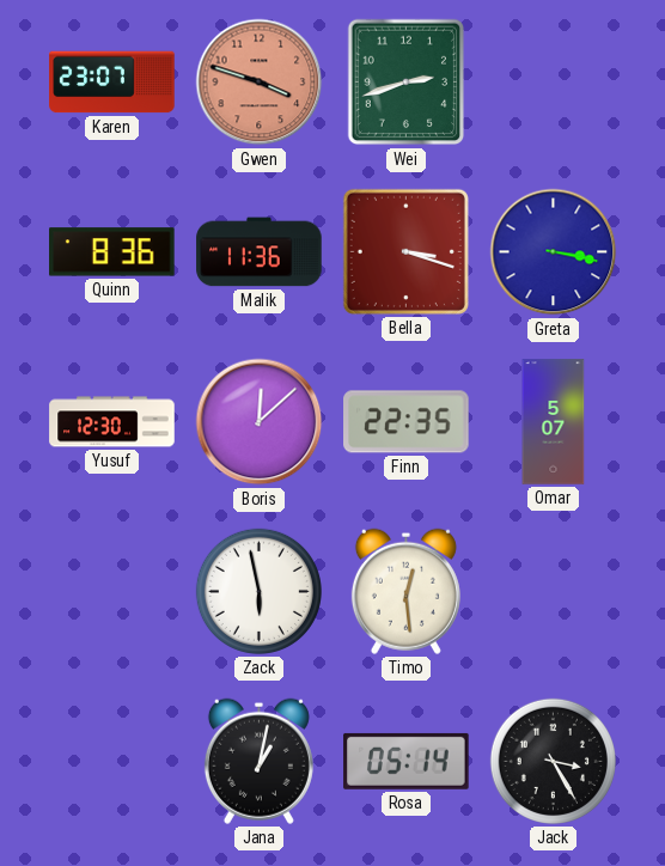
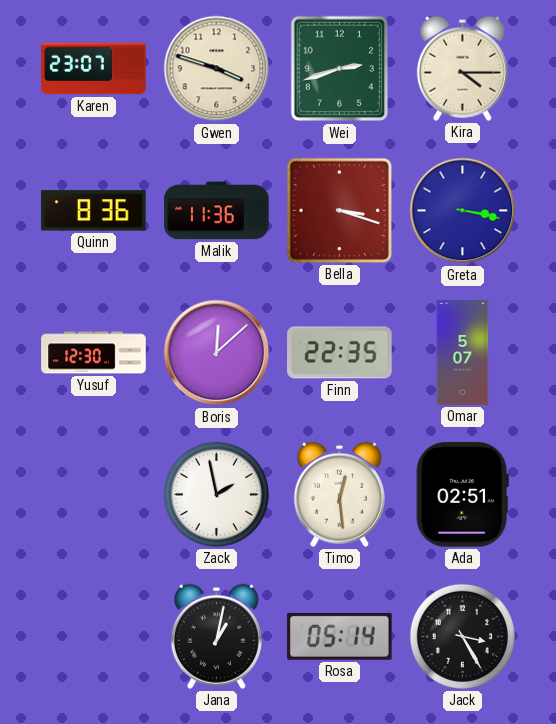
Gwen dial: salmon -> cream
Kira: none -> 4:15
Zack: 5:58 -> 1:58
Ada: none -> 02:51
